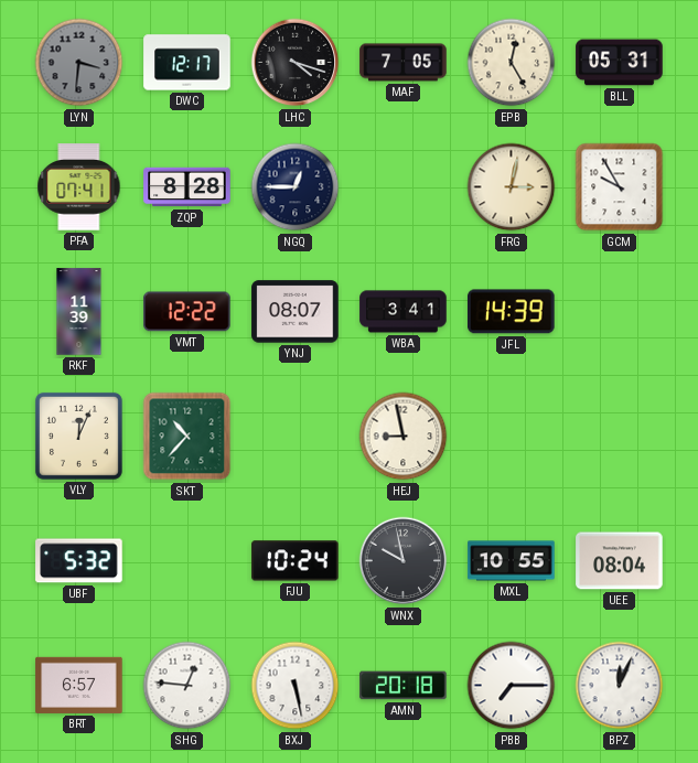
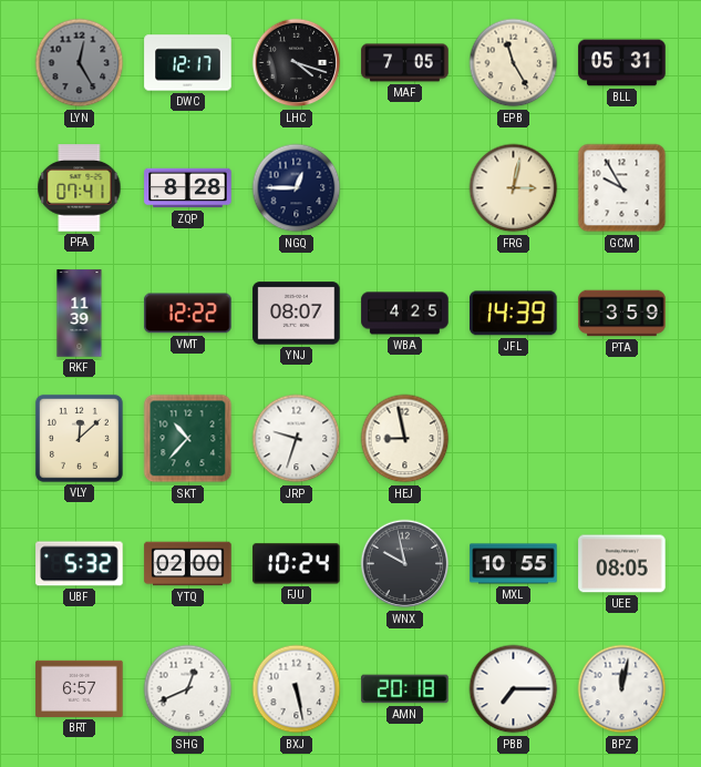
LYN: 3:31 -> 12:25
EPB: 12:25 -> 11:25
WBA: 3:41 -> 4:25
PTA: none -> 3:59
VLY: 12:04 -> 12:08
JRP: none -> 9:33
YTQ: none -> 02:00
UEE: 08:04 -> 08:05
SHG: 12:46 -> 12:41
BPZ: 12:04 -> 12:02
